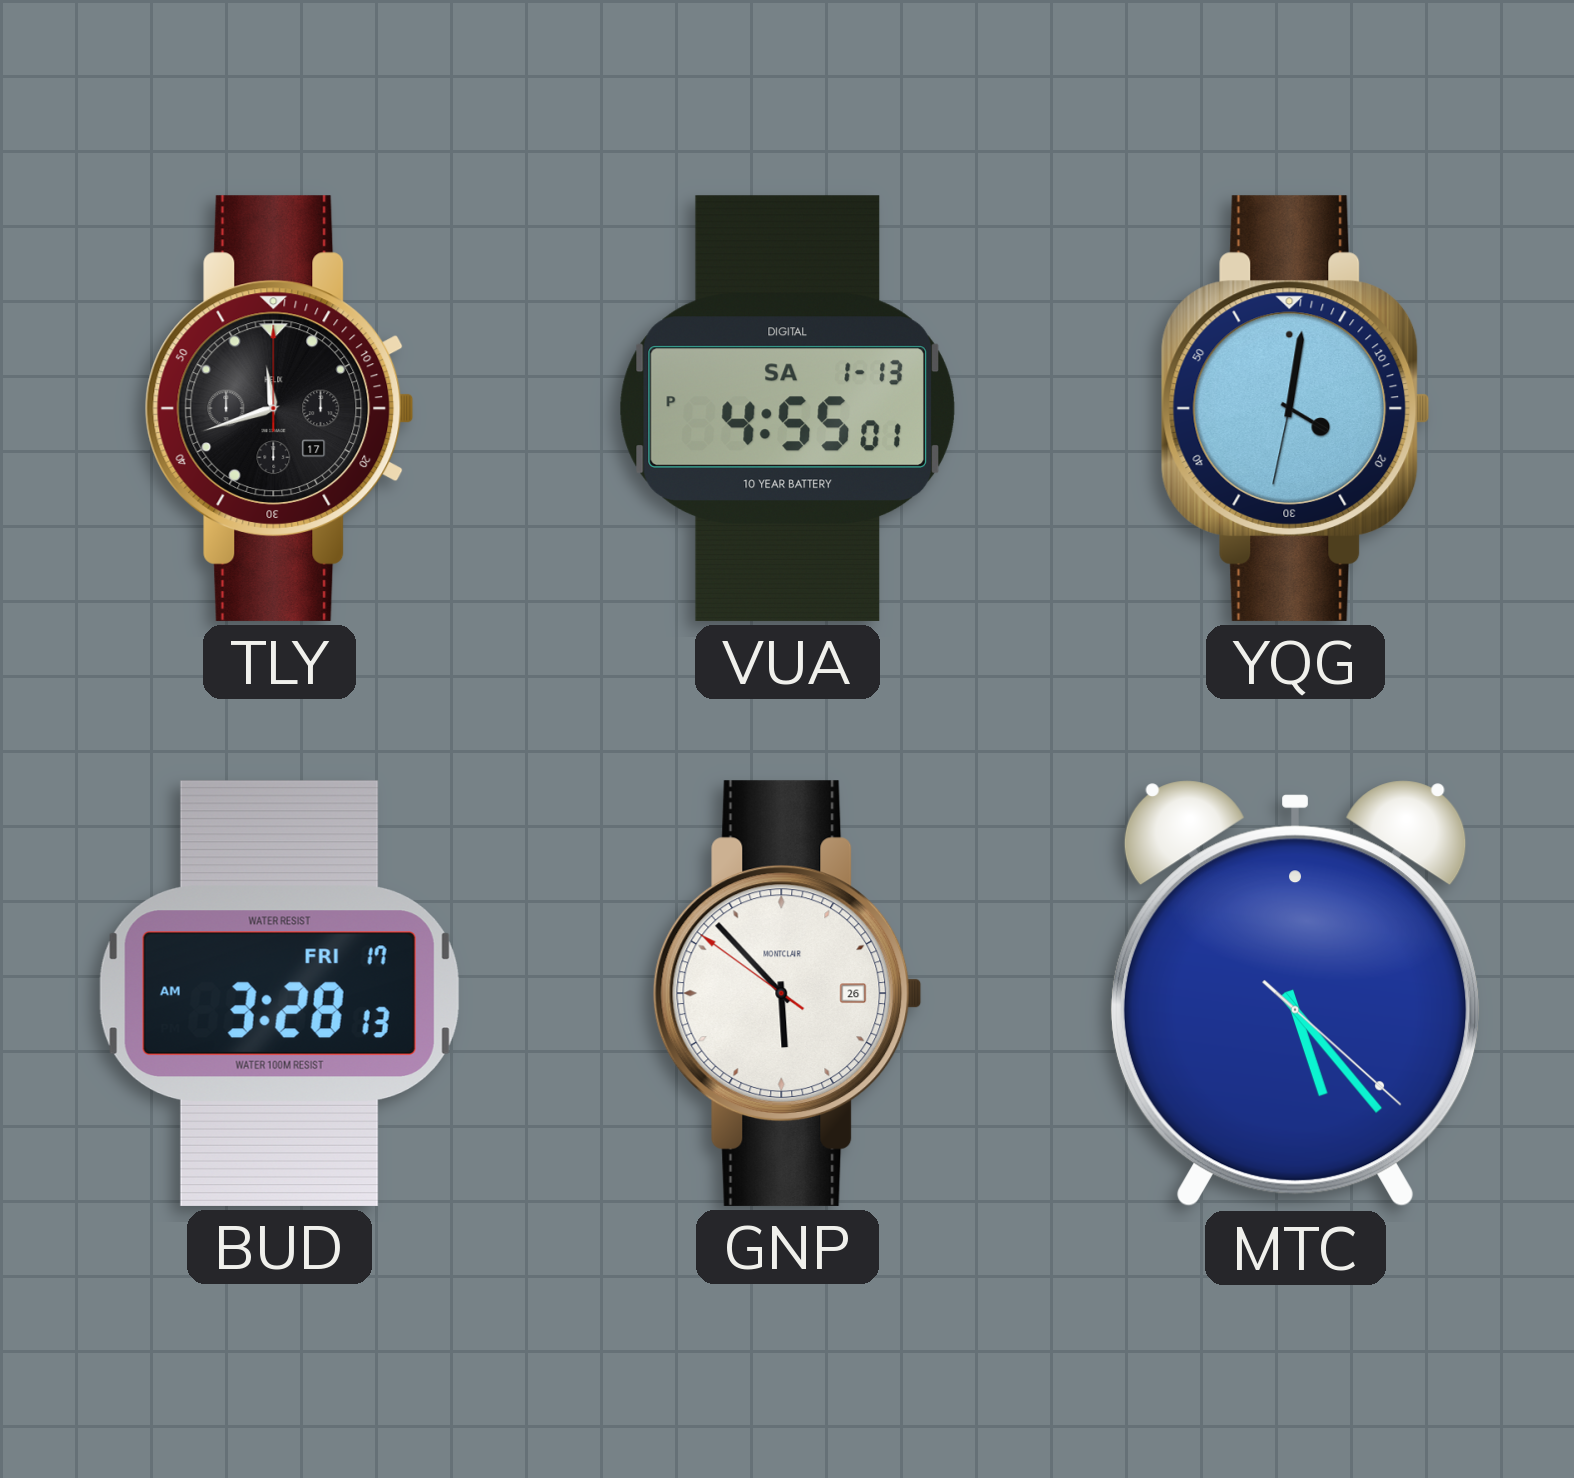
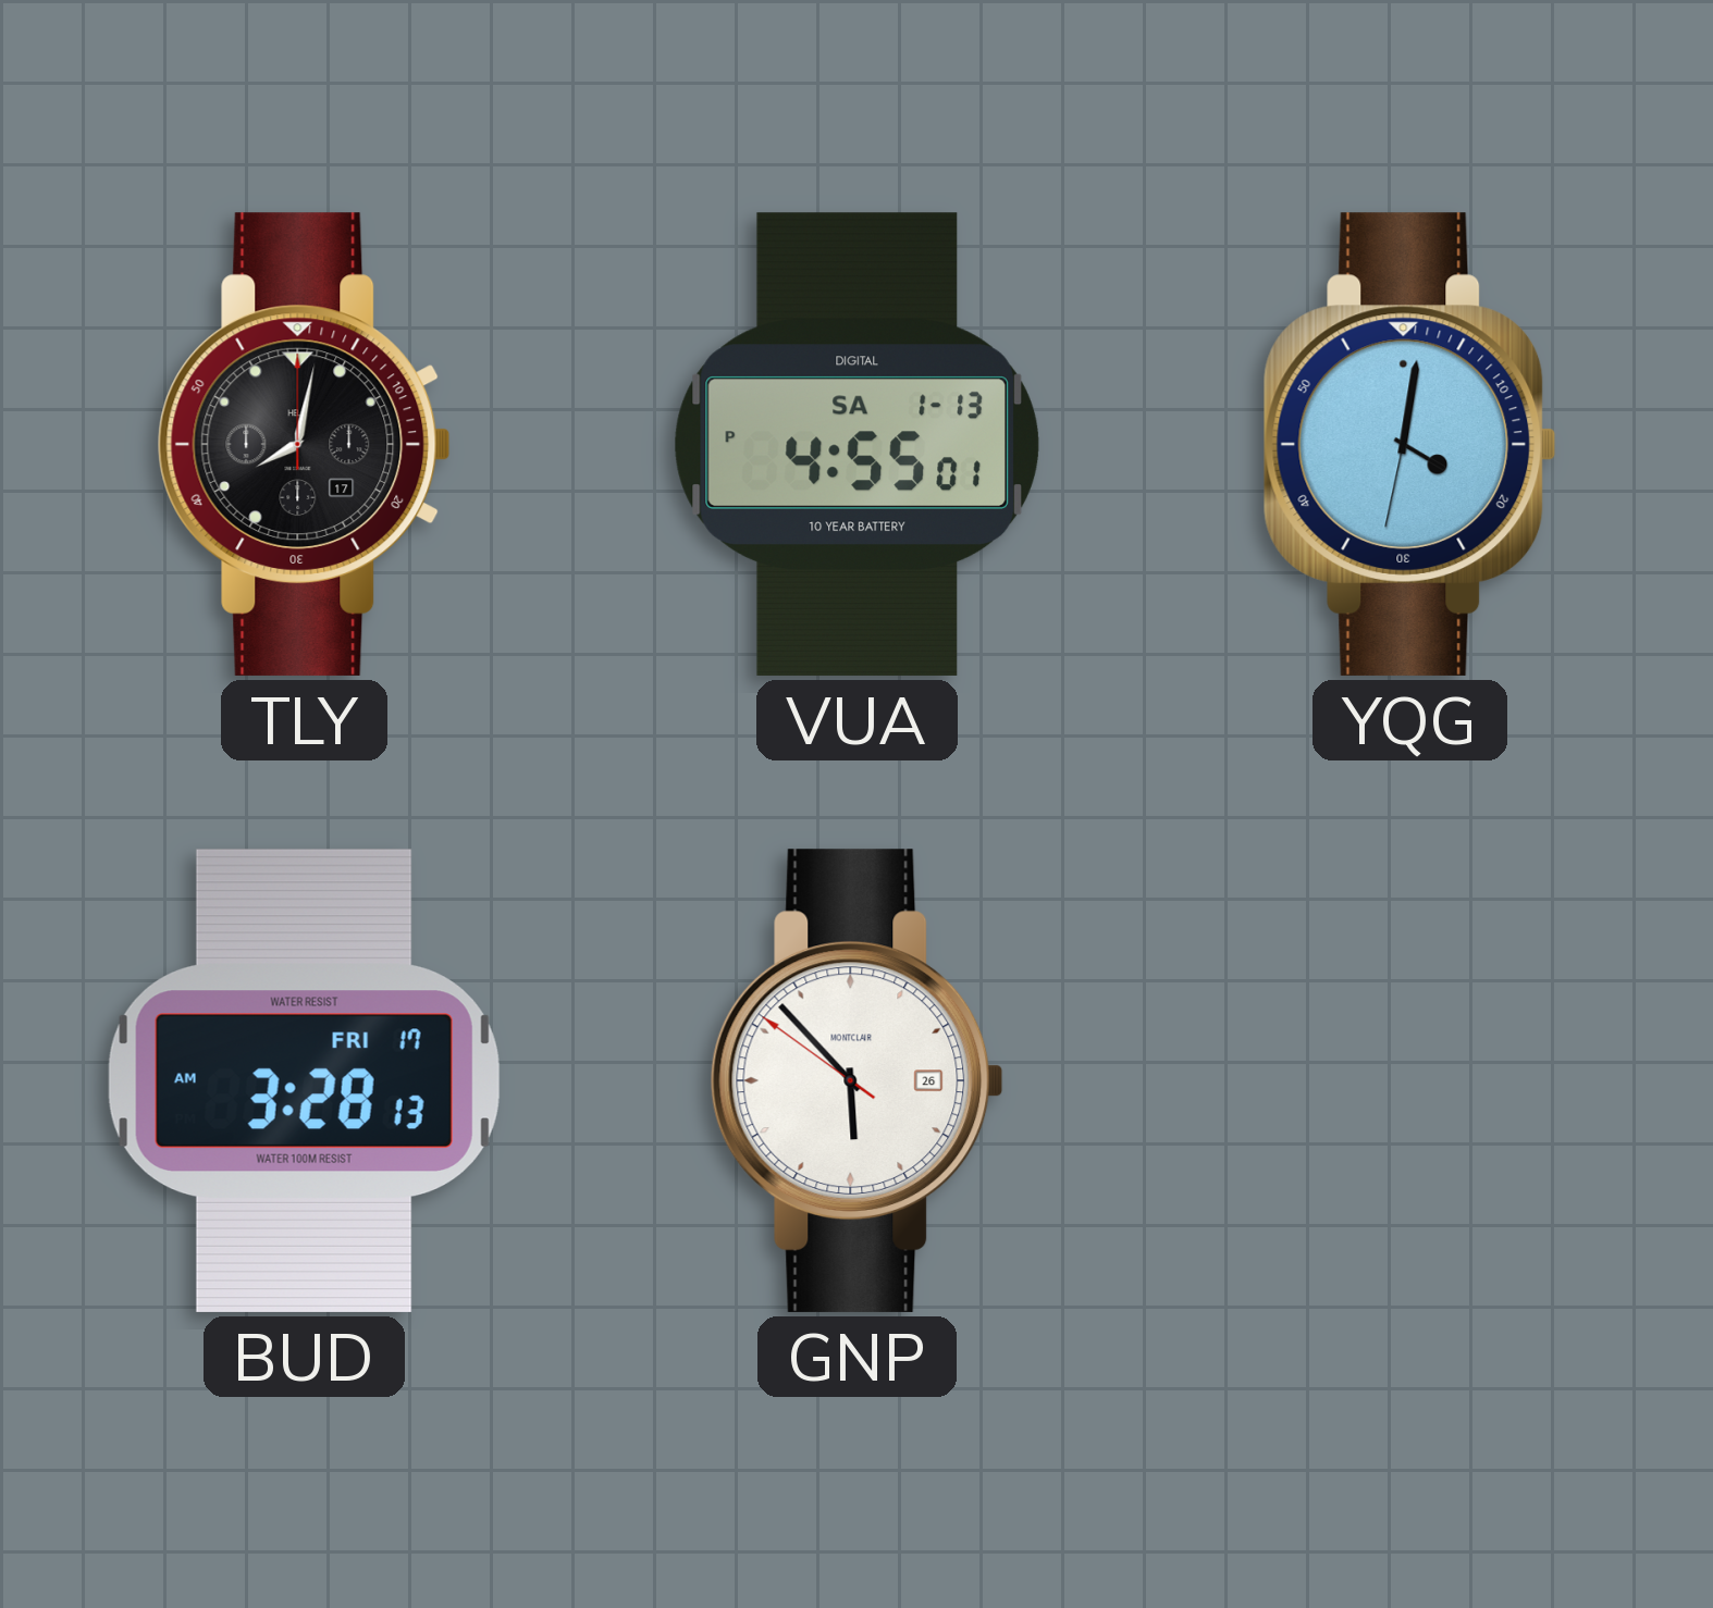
TLY: 11:42 -> 8:02
MTC: 5:23 -> none
